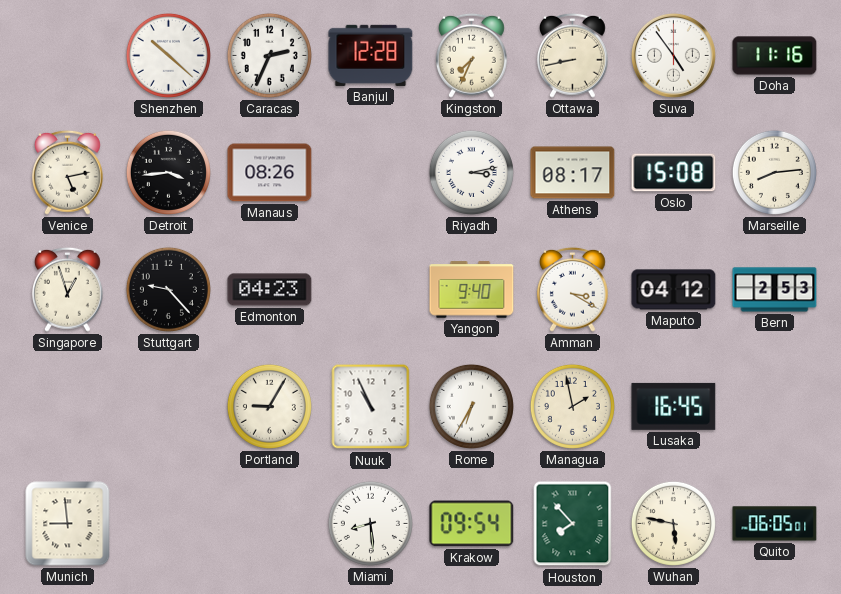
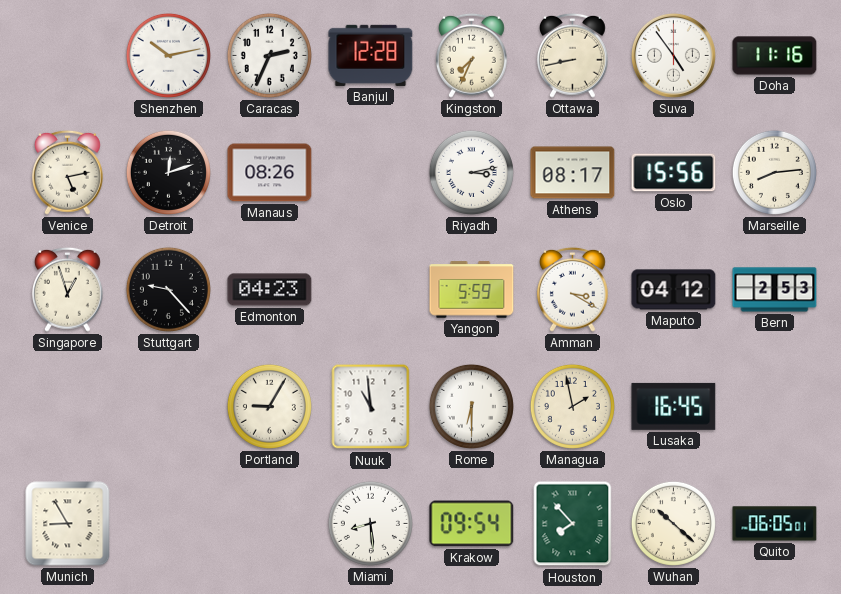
Shenzhen: 10:22 -> 10:13
Detroit: 3:44 -> 12:12
Oslo: 15:08 -> 15:56
Yangon: 9:40 -> 5:59
Nuuk: 10:56 -> 10:59
Rome: 6:35 -> 6:30
Munich: 8:59 -> 8:55
Wuhan: 5:47 -> 10:22
